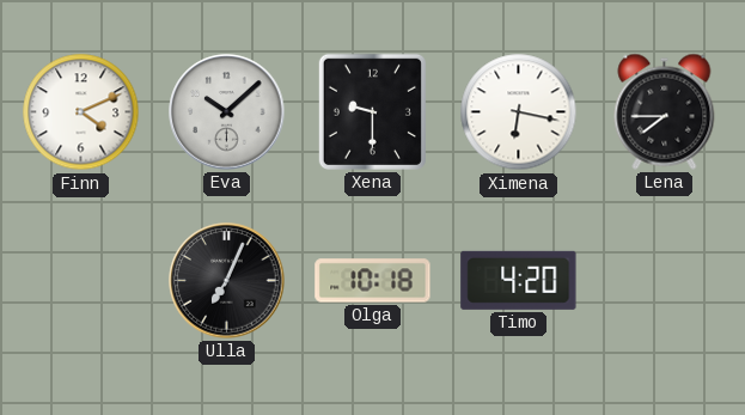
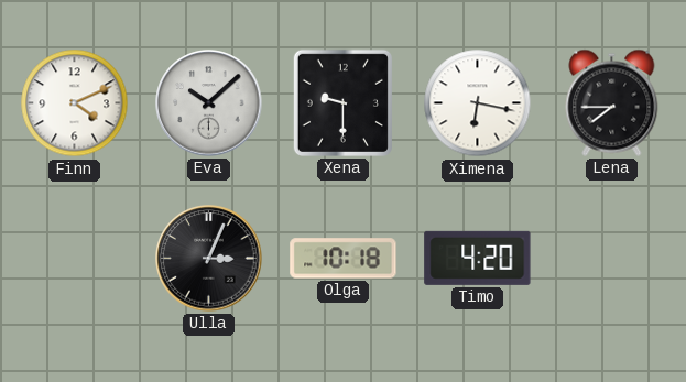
Ulla: 7:04 -> 3:04
